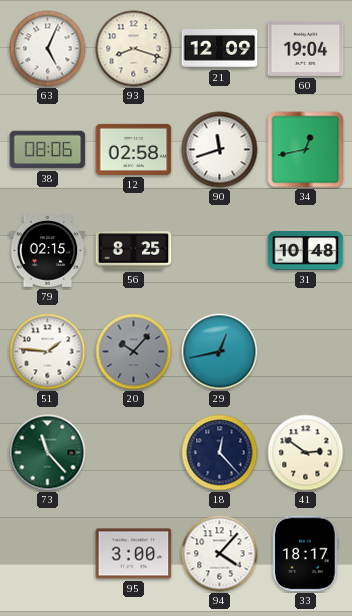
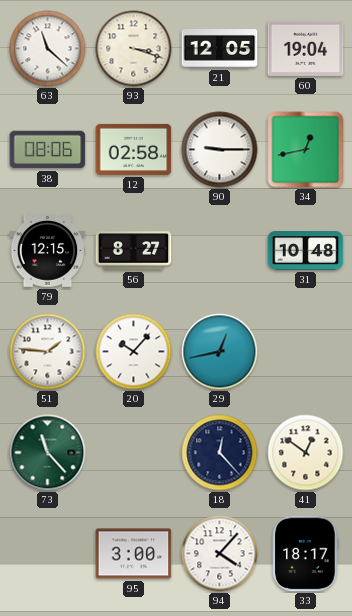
63: 5:04 -> 11:22
93: 8:18 -> 3:18
21: 12:09 -> 12:05
90: 11:42 -> 9:15
79: 02:15 -> 12:15
56: 8:25 -> 8:27
20 dial: grey -> white
41: 2:51 -> 12:51
